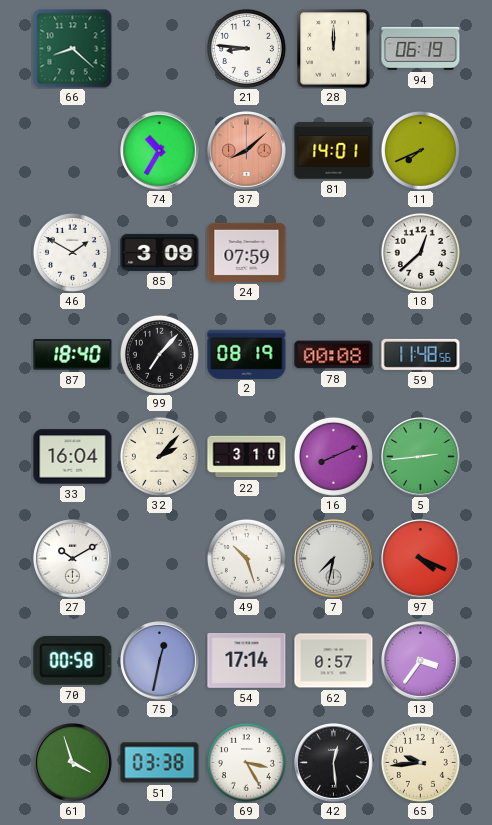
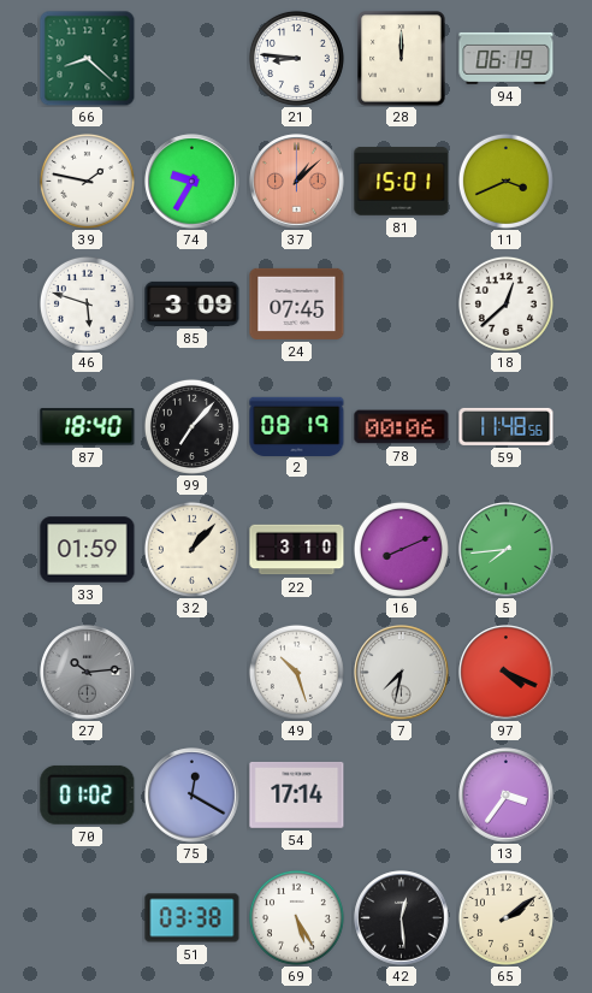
39: none -> 1:47
74: 10:35 -> 9:35
37: 8:08 -> 1:08
81: 14:01 -> 15:01
11: 7:41 -> 3:41
46: 1:50 -> 5:48
24: 07:59 -> 07:45
78: 00:08 -> 00:06
33: 16:04 -> 01:59
32: 2:07 -> 1:07
5: 2:44 -> 7:44
27: 10:10 -> 10:14
27 dial: white -> grey
70: 00:58 -> 01:02
75: 12:32 -> 12:20
62: 0:57 -> none
61: 3:57 -> none
69: 3:25 -> 5:25
65: 9:44 -> 2:09
